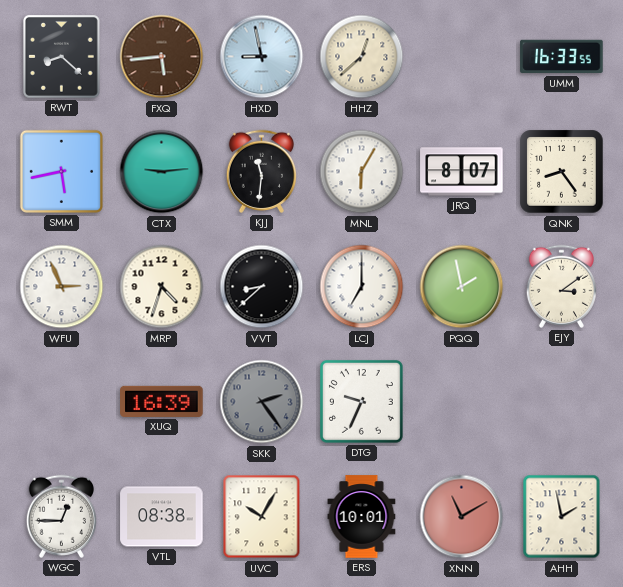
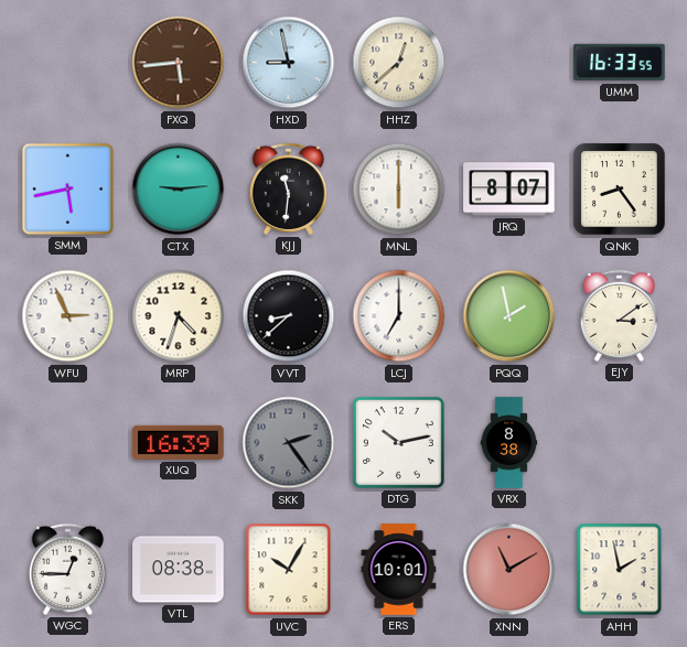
RWT: 8:22 -> none
MNL: 6:05 -> 6:00
DTG: 9:34 -> 10:13
VRX: none -> 8:38
